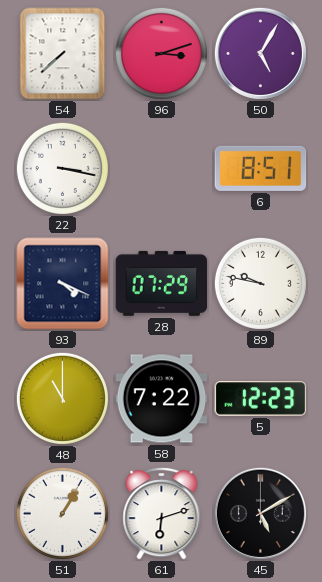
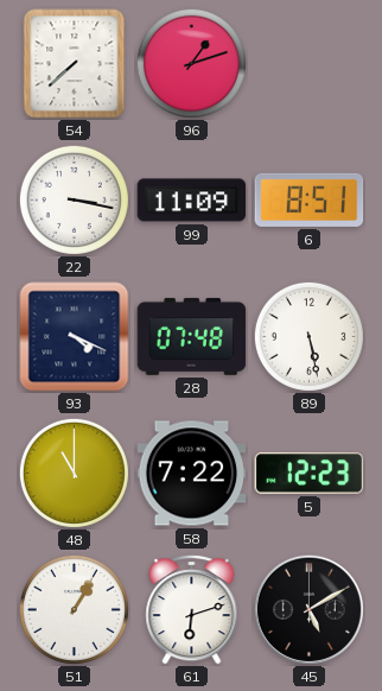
96: 3:12 -> 1:12
50: 5:05 -> none
99: none -> 11:09
28: 07:29 -> 07:48
89: 9:47 -> 5:28
